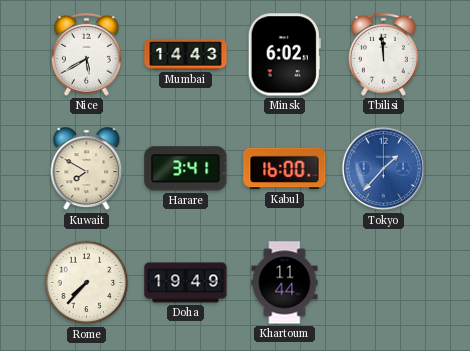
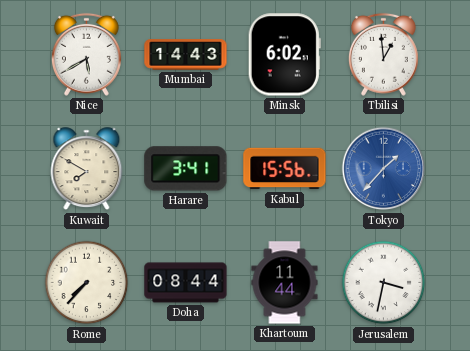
Tbilisi: 11:59 -> 12:59
Kabul: 16:00 -> 15:56
Doha: 19:49 -> 08:44
Jerusalem: none -> 3:32
